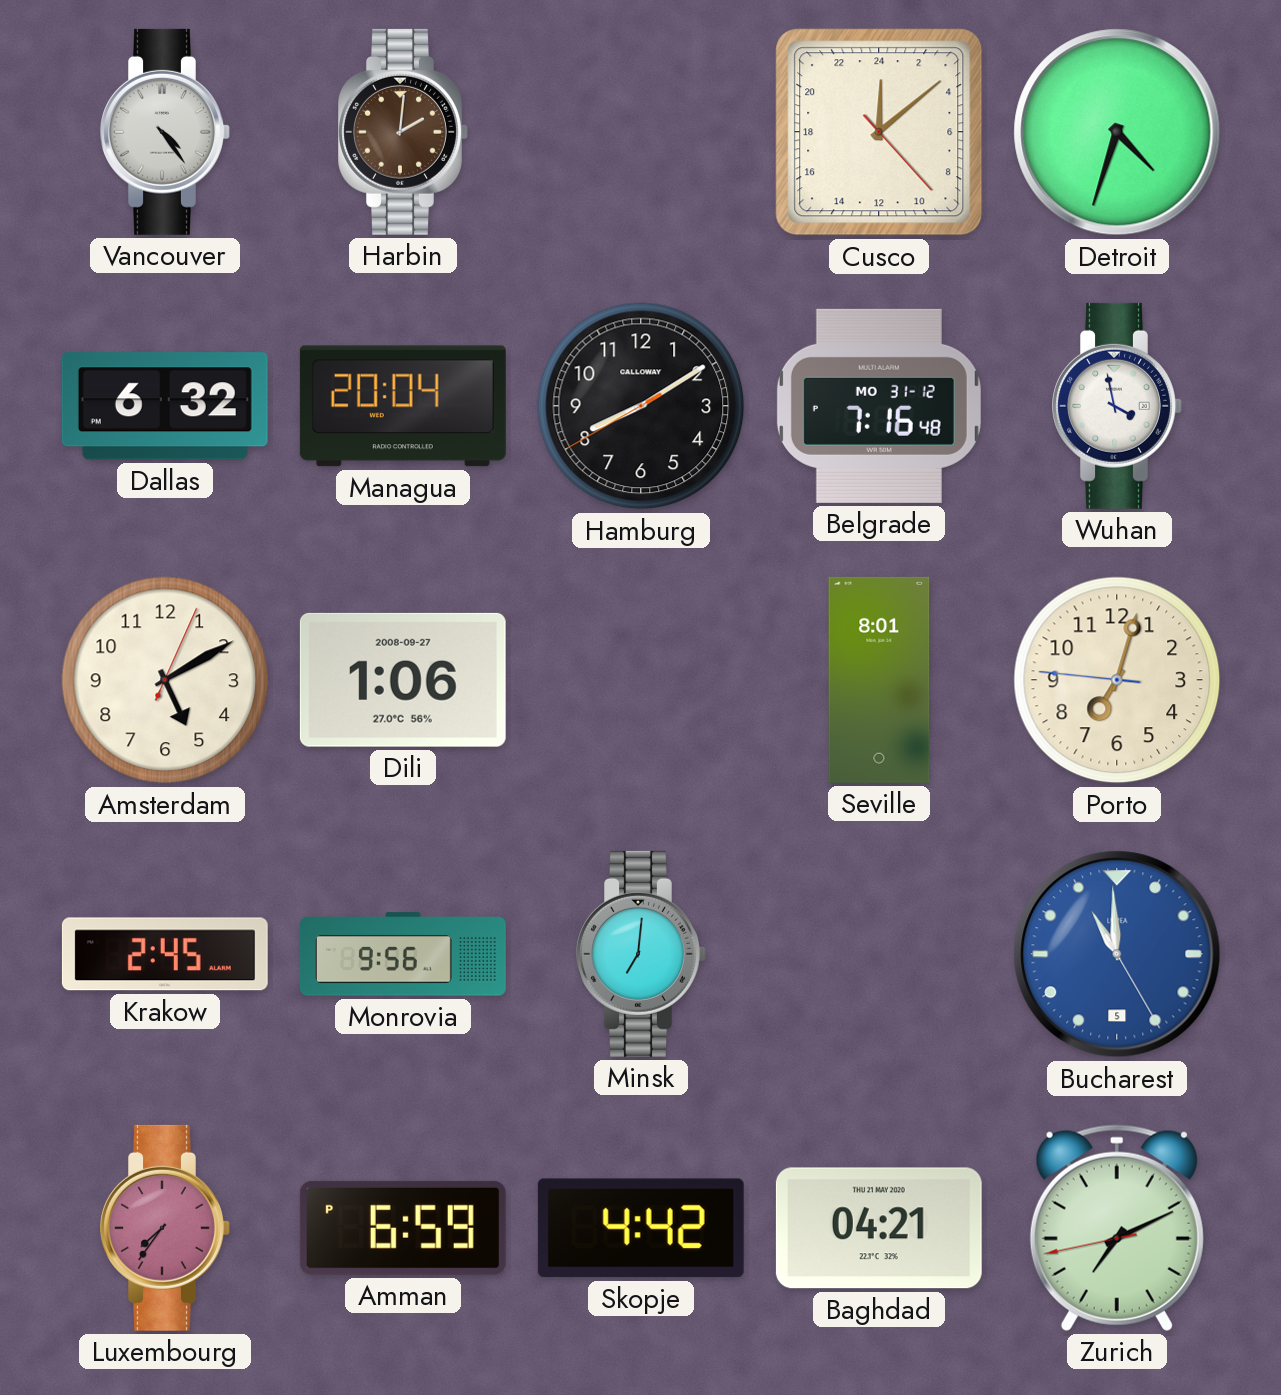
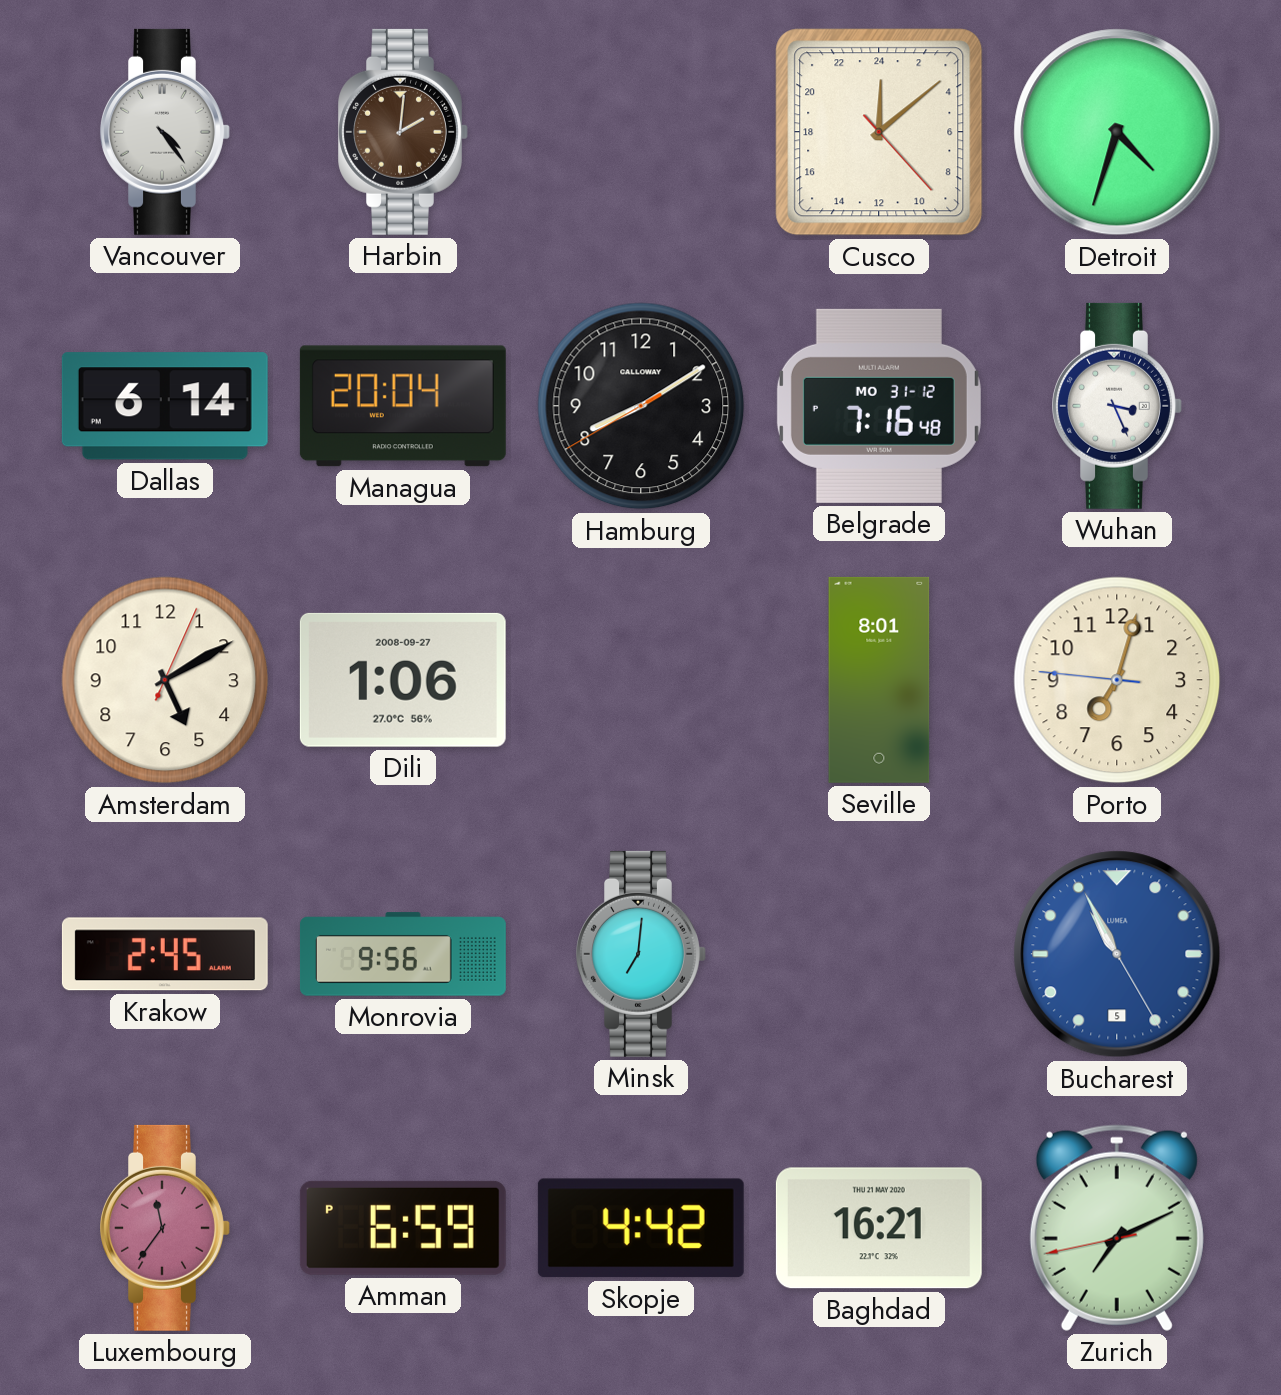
Dallas: 6:32 -> 6:14
Wuhan: 3:58 -> 3:26
Bucharest: 10:59 -> 10:55
Luxembourg: 7:36 -> 11:36
Baghdad: 04:21 -> 16:21
